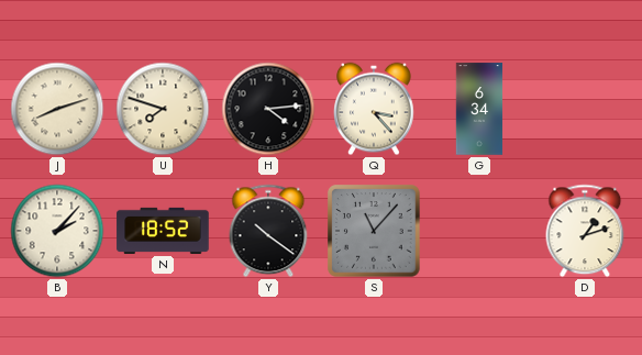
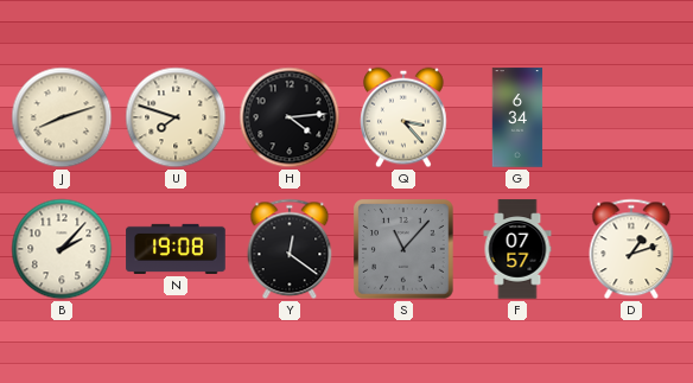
N: 18:52 -> 19:08
Y: 10:21 -> 12:21
F: none -> 07:57
